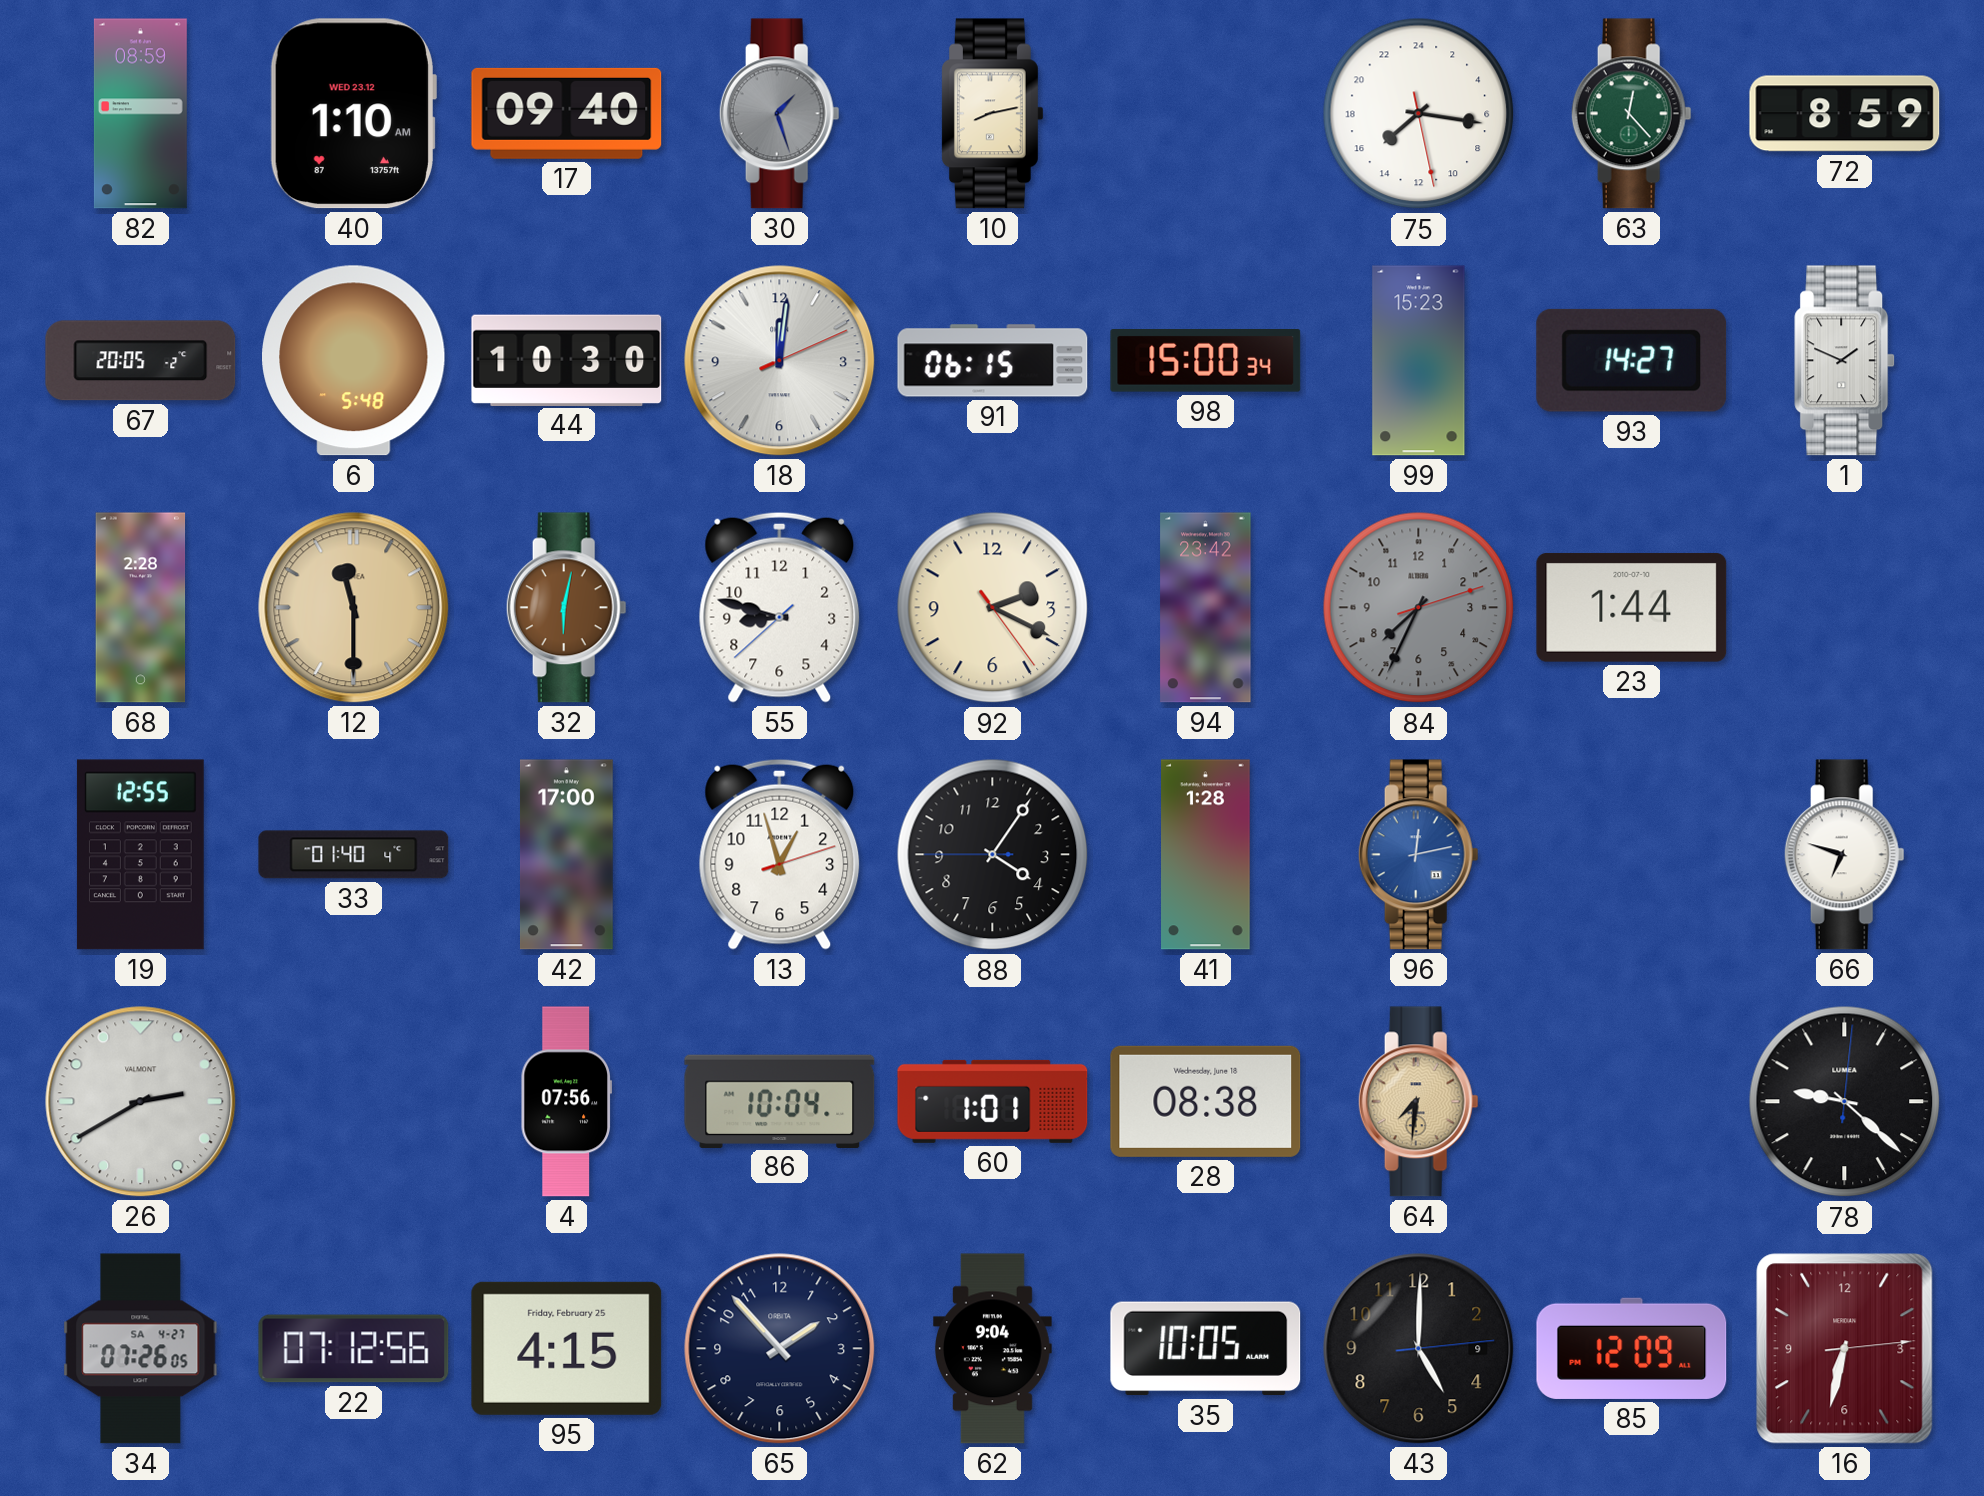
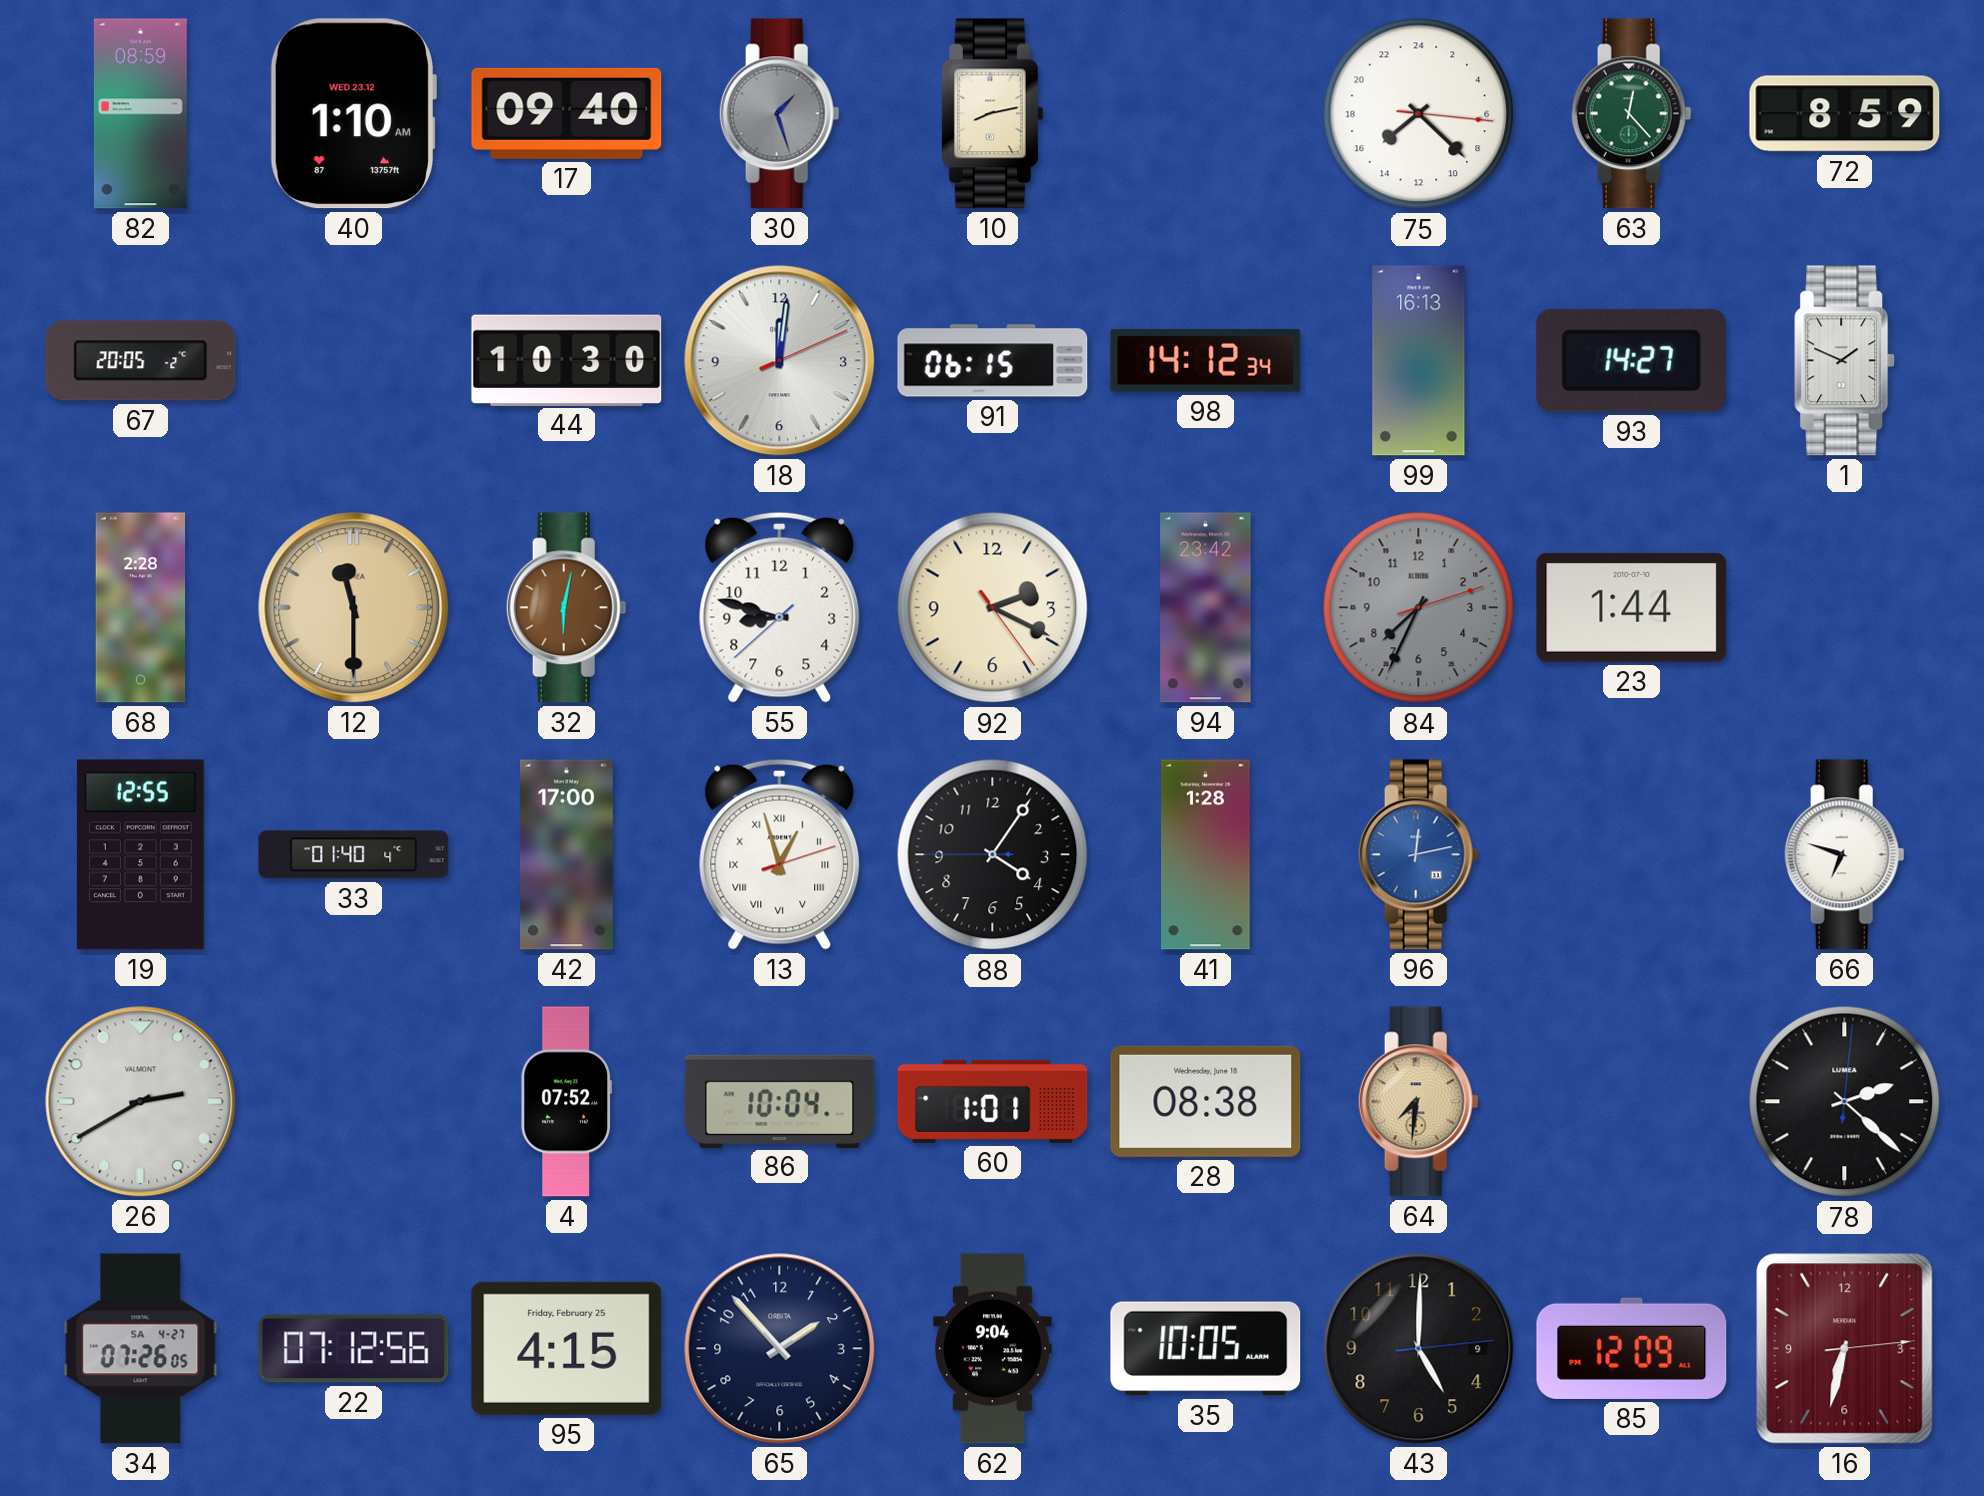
75: 15:16 -> 15:22
6: 5:48 -> none
98: 15:00 -> 14:12
99: 15:23 -> 16:13
13 numerals: Arabic -> Roman
4: 07:56 -> 07:52
78: 9:22 -> 2:22
